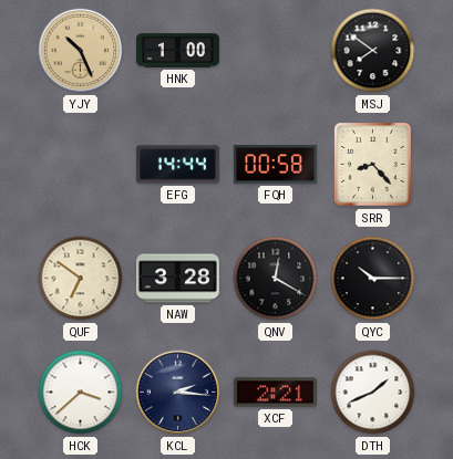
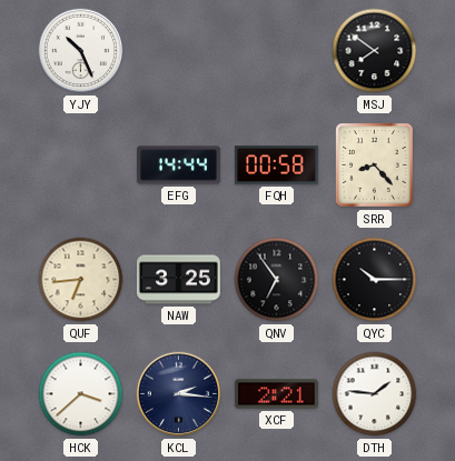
YJY dial: champagne -> white
HNK: 1:00 -> none
QUF: 6:51 -> 6:44
NAW: 3:28 -> 3:25
QNV: 12:20 -> 6:54
DTH: 1:41 -> 1:46
